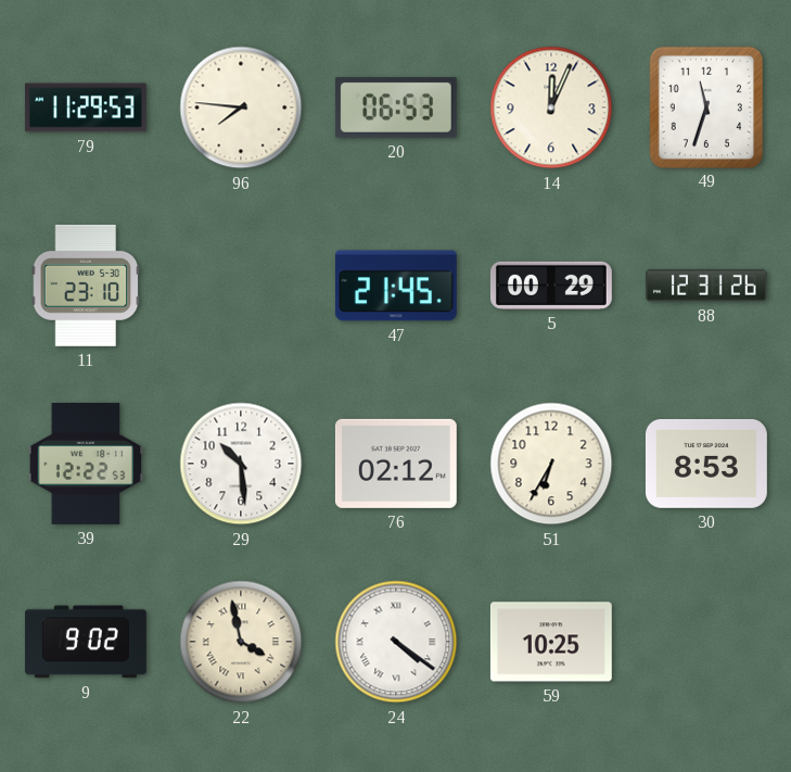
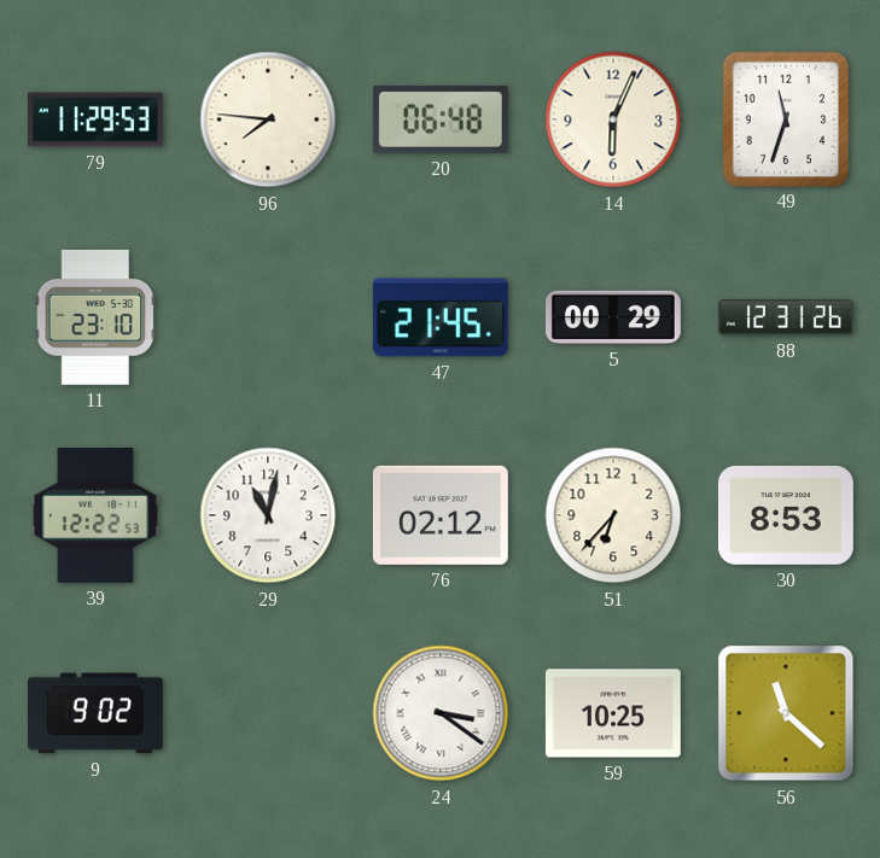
20: 06:53 -> 06:48
14: 12:04 -> 6:04
29: 10:29 -> 11:02
51: 6:35 -> 6:37
22: 3:58 -> none
24: 4:21 -> 3:21
56: none -> 11:22
